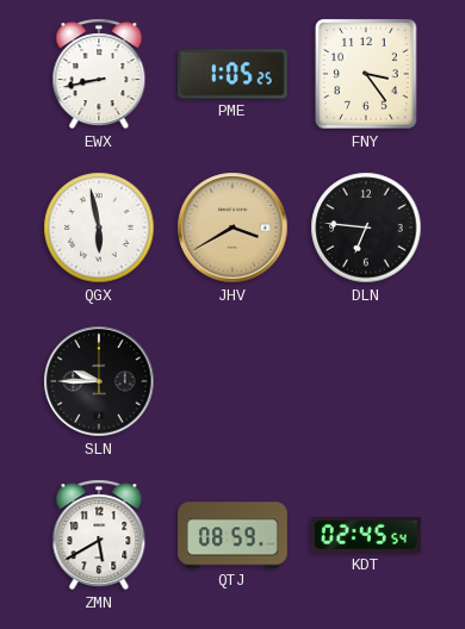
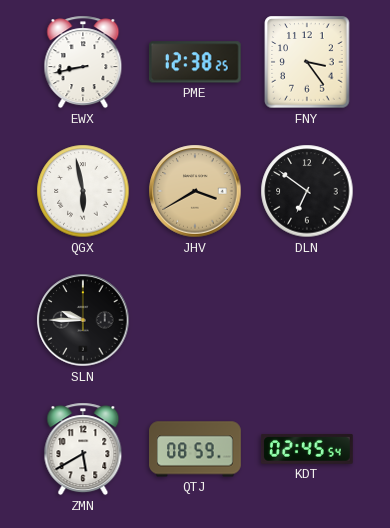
PME: 1:05 -> 12:38
DLN: 6:46 -> 6:51
